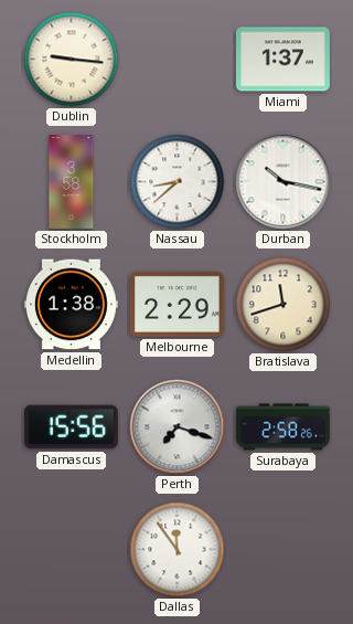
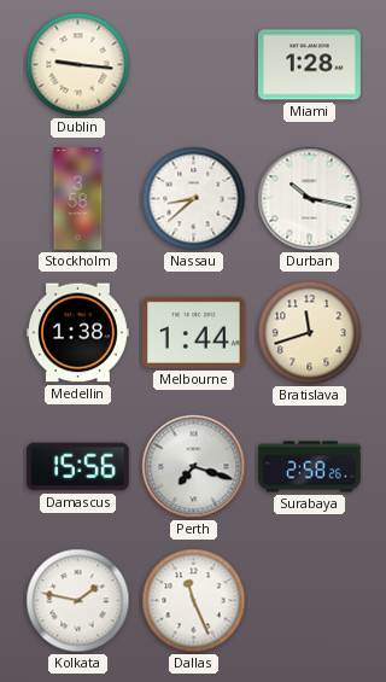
Miami: 1:37 -> 1:28
Melbourne: 2:29 -> 1:44
Kolkata: none -> 1:47
Dallas: 11:54 -> 11:26
